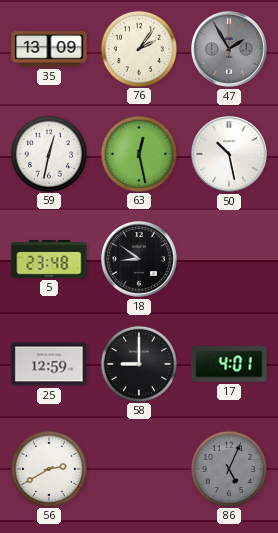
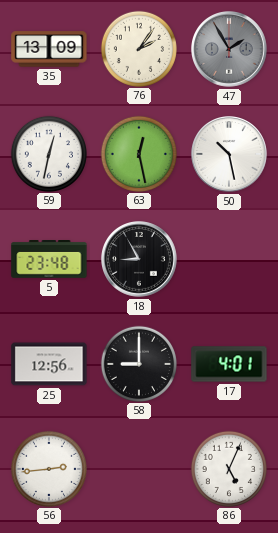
18: 8:51 -> 8:55
25: 12:59 -> 12:56
56: 2:40 -> 2:44
86 dial: grey -> white
